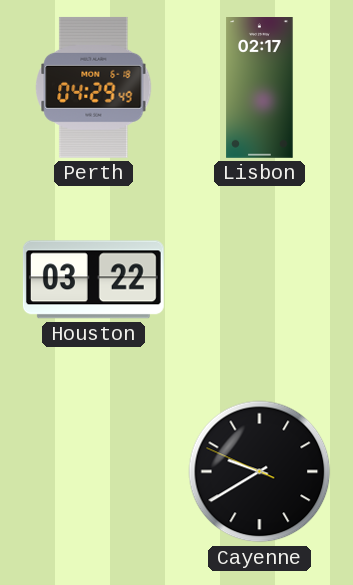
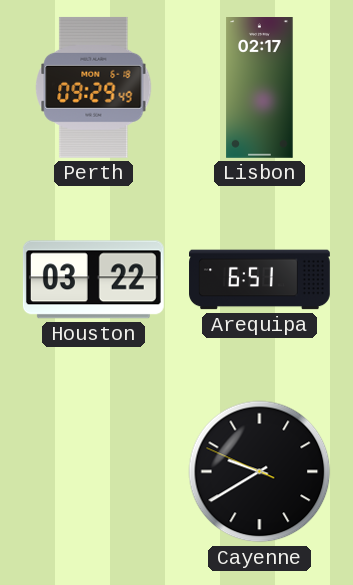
Perth: 04:29 -> 09:29
Arequipa: none -> 6:51
